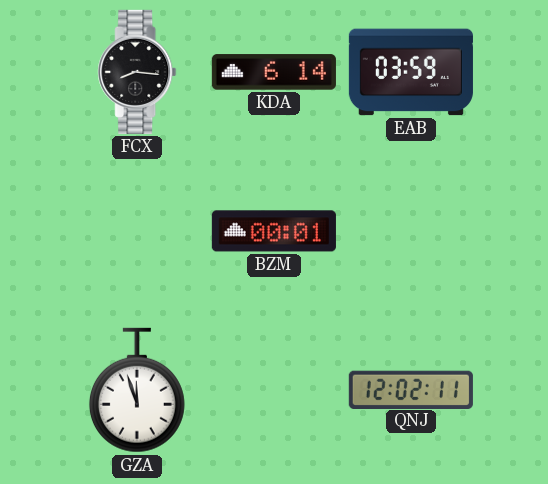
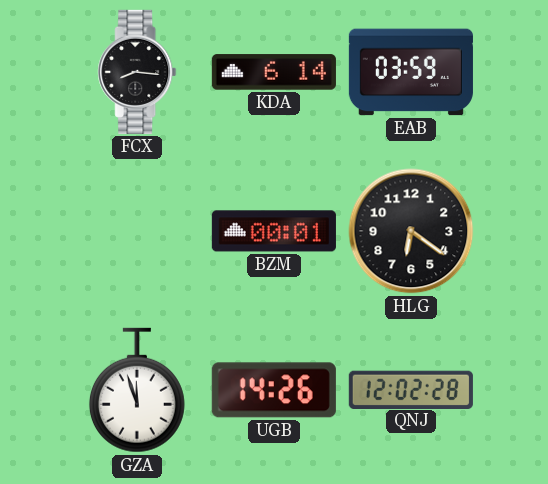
HLG: none -> 6:21
UGB: none -> 14:26
QNJ: 12:02:11 -> 12:02:28
